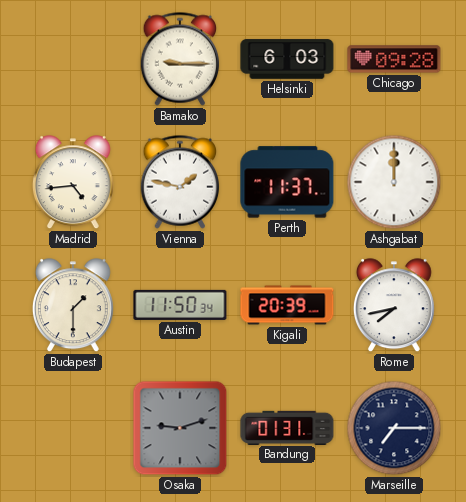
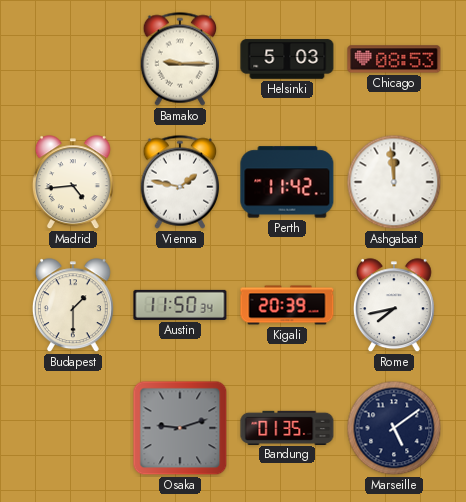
Helsinki: 6:03 -> 5:03
Chicago: 09:28 -> 08:53
Perth: 11:37 -> 11:42
Ashgabat: 12:00 -> 11:59
Bandung: 01:31 -> 01:35
Marseille: 7:15 -> 5:09
